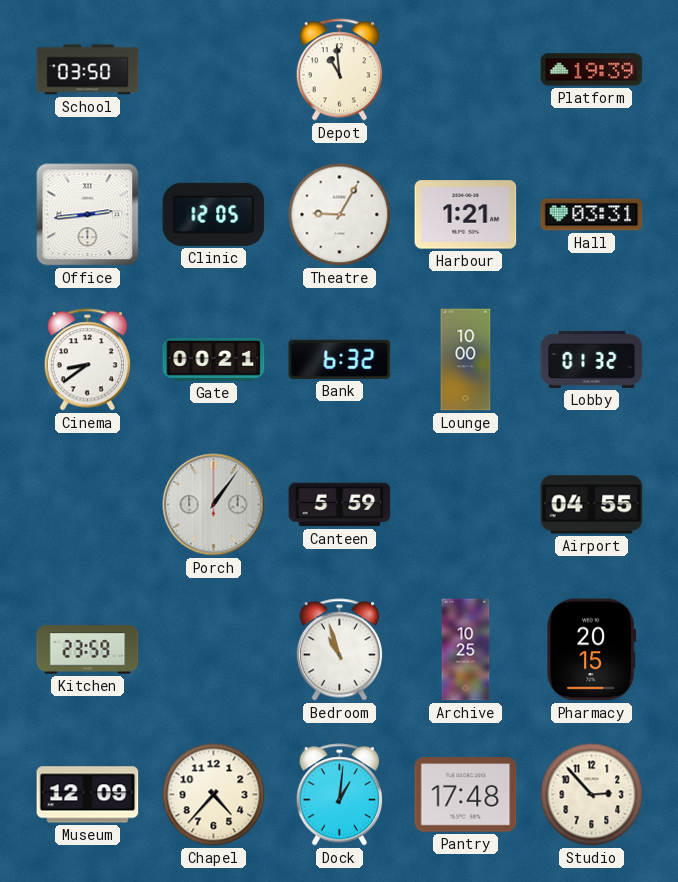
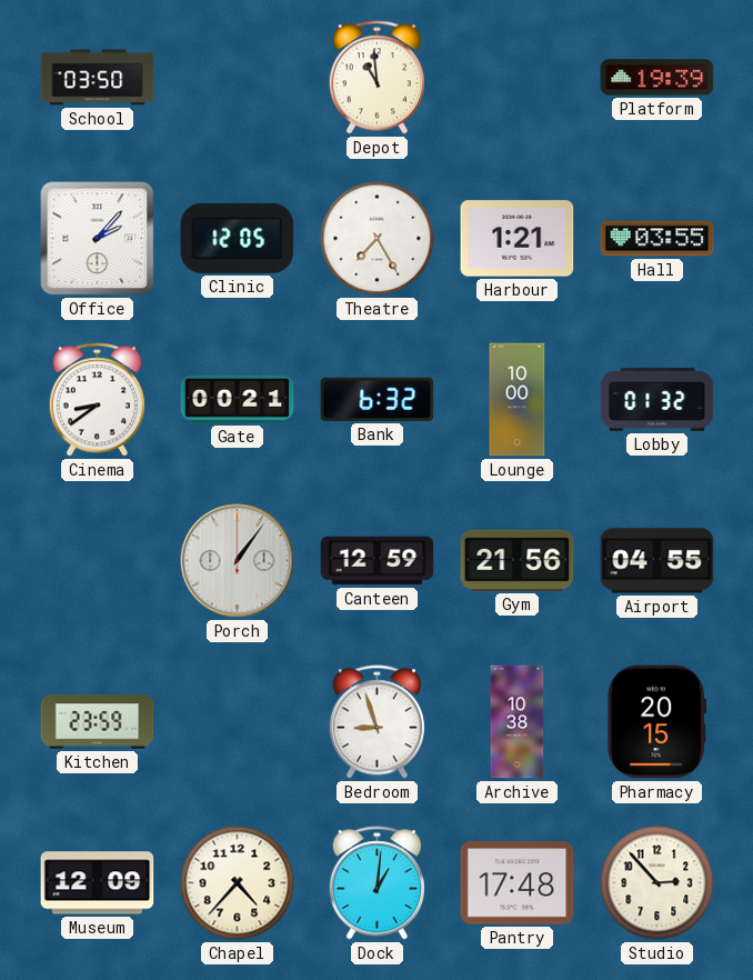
Office: 2:44 -> 2:07
Theatre: 9:05 -> 7:25
Hall: 03:31 -> 03:55
Canteen: 5:59 -> 12:59
Gym: none -> 21:56
Bedroom: 10:57 -> 8:57
Archive: 10:25 -> 10:38
